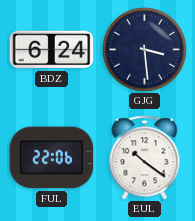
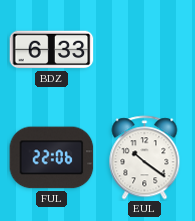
BDZ: 6:24 -> 6:33
GJG: 3:29 -> none
